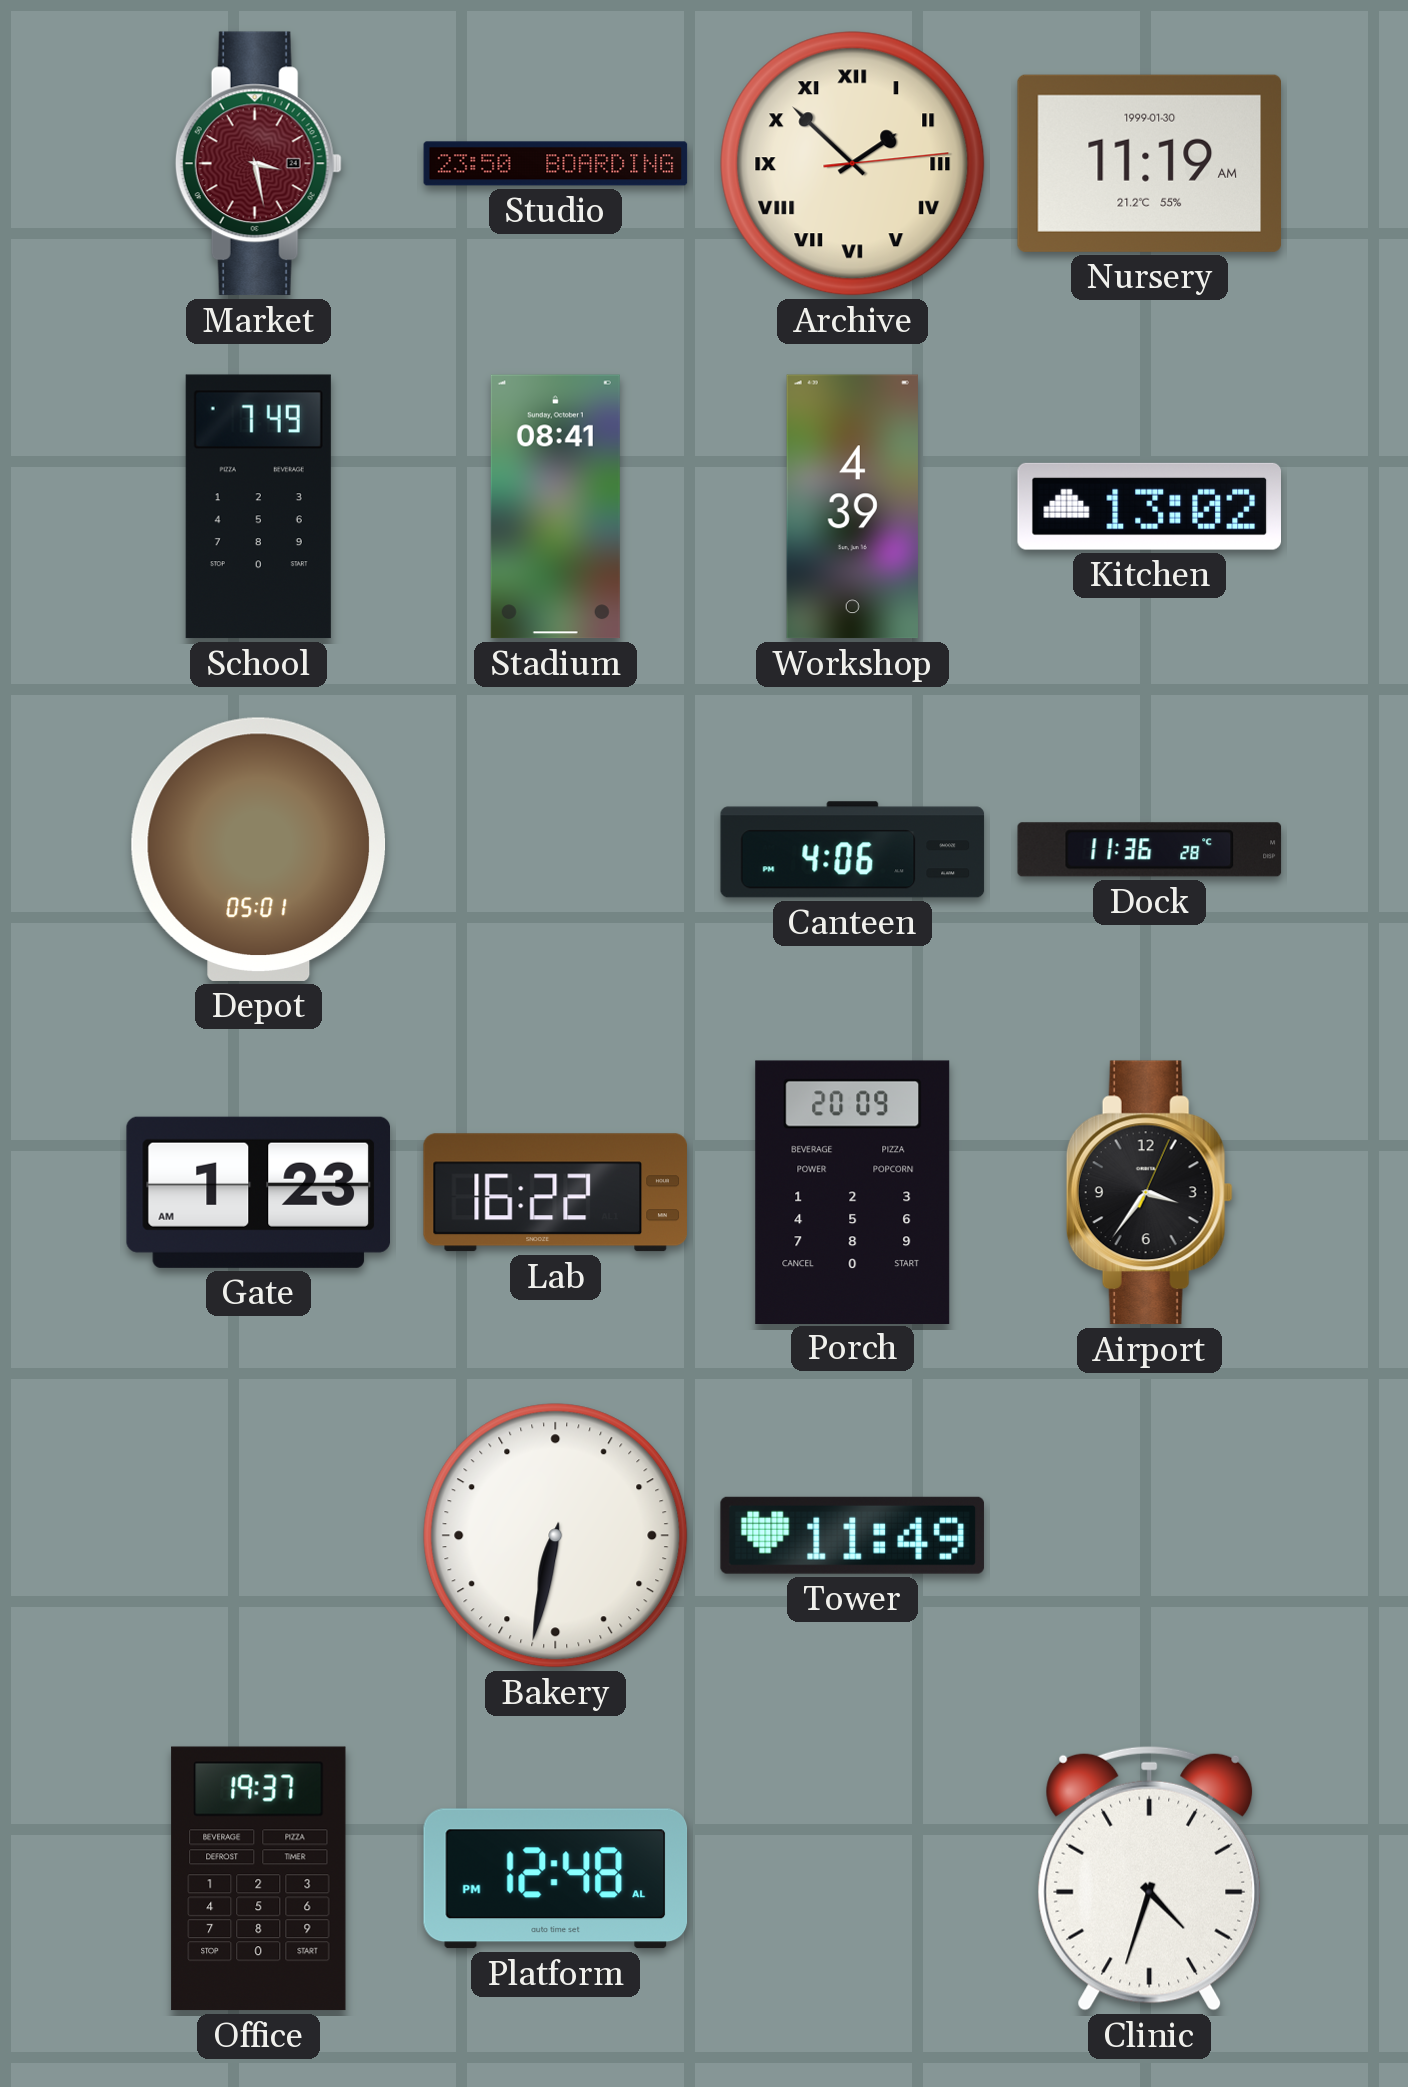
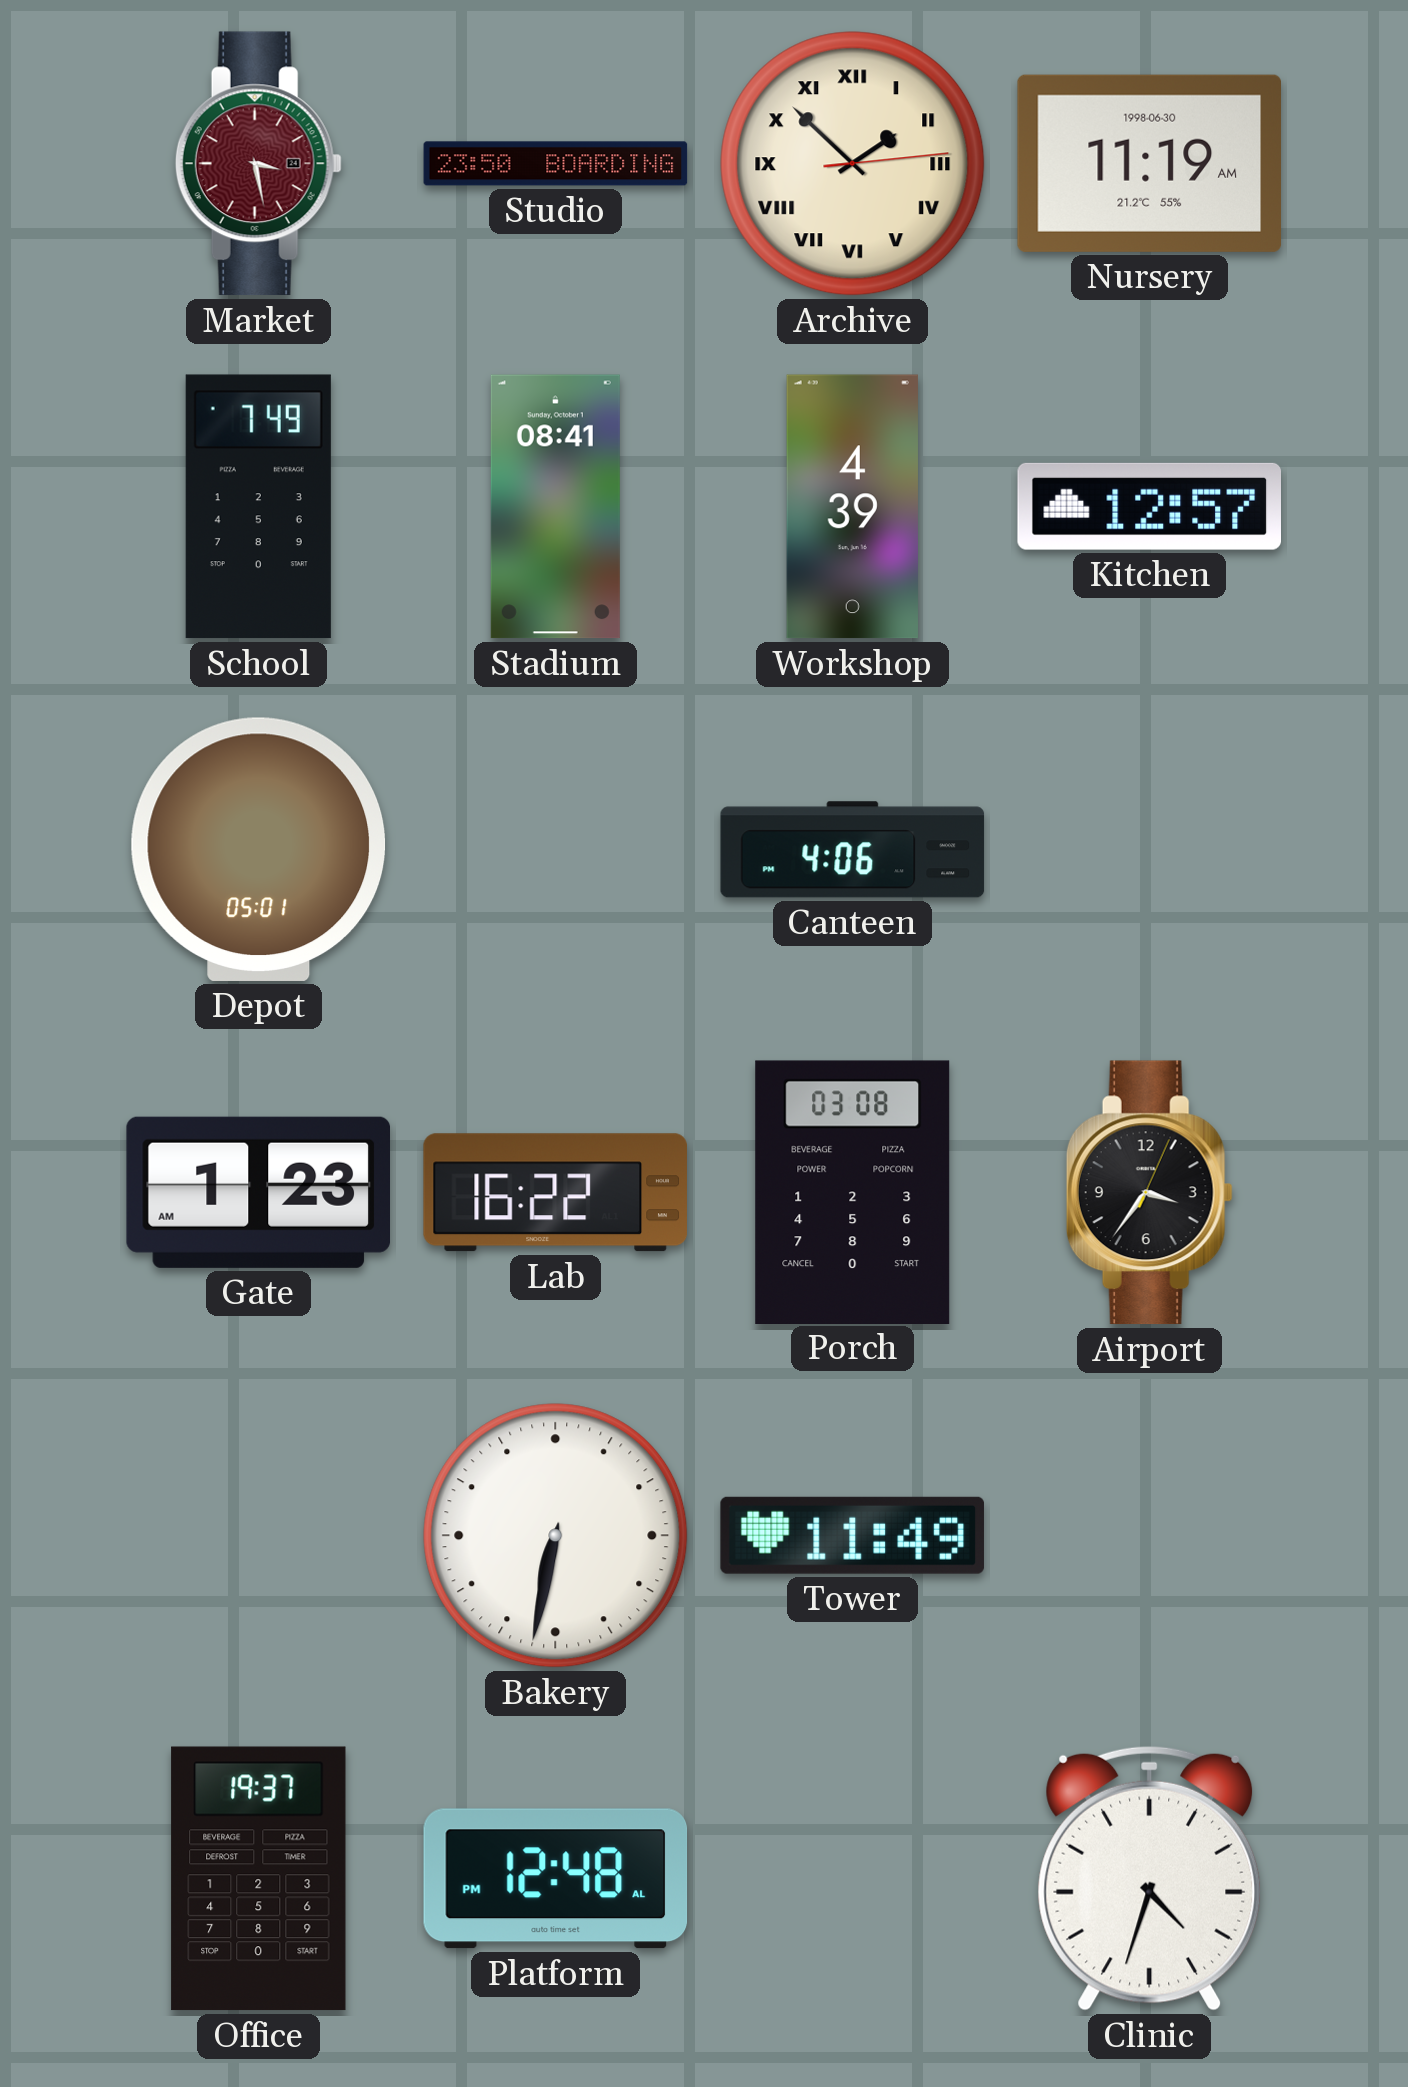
Nursery date: 1999-01-30 -> 1998-06-30
Kitchen: 13:02 -> 12:57
Dock: 11:36 -> none
Porch: 20:09 -> 03:08
